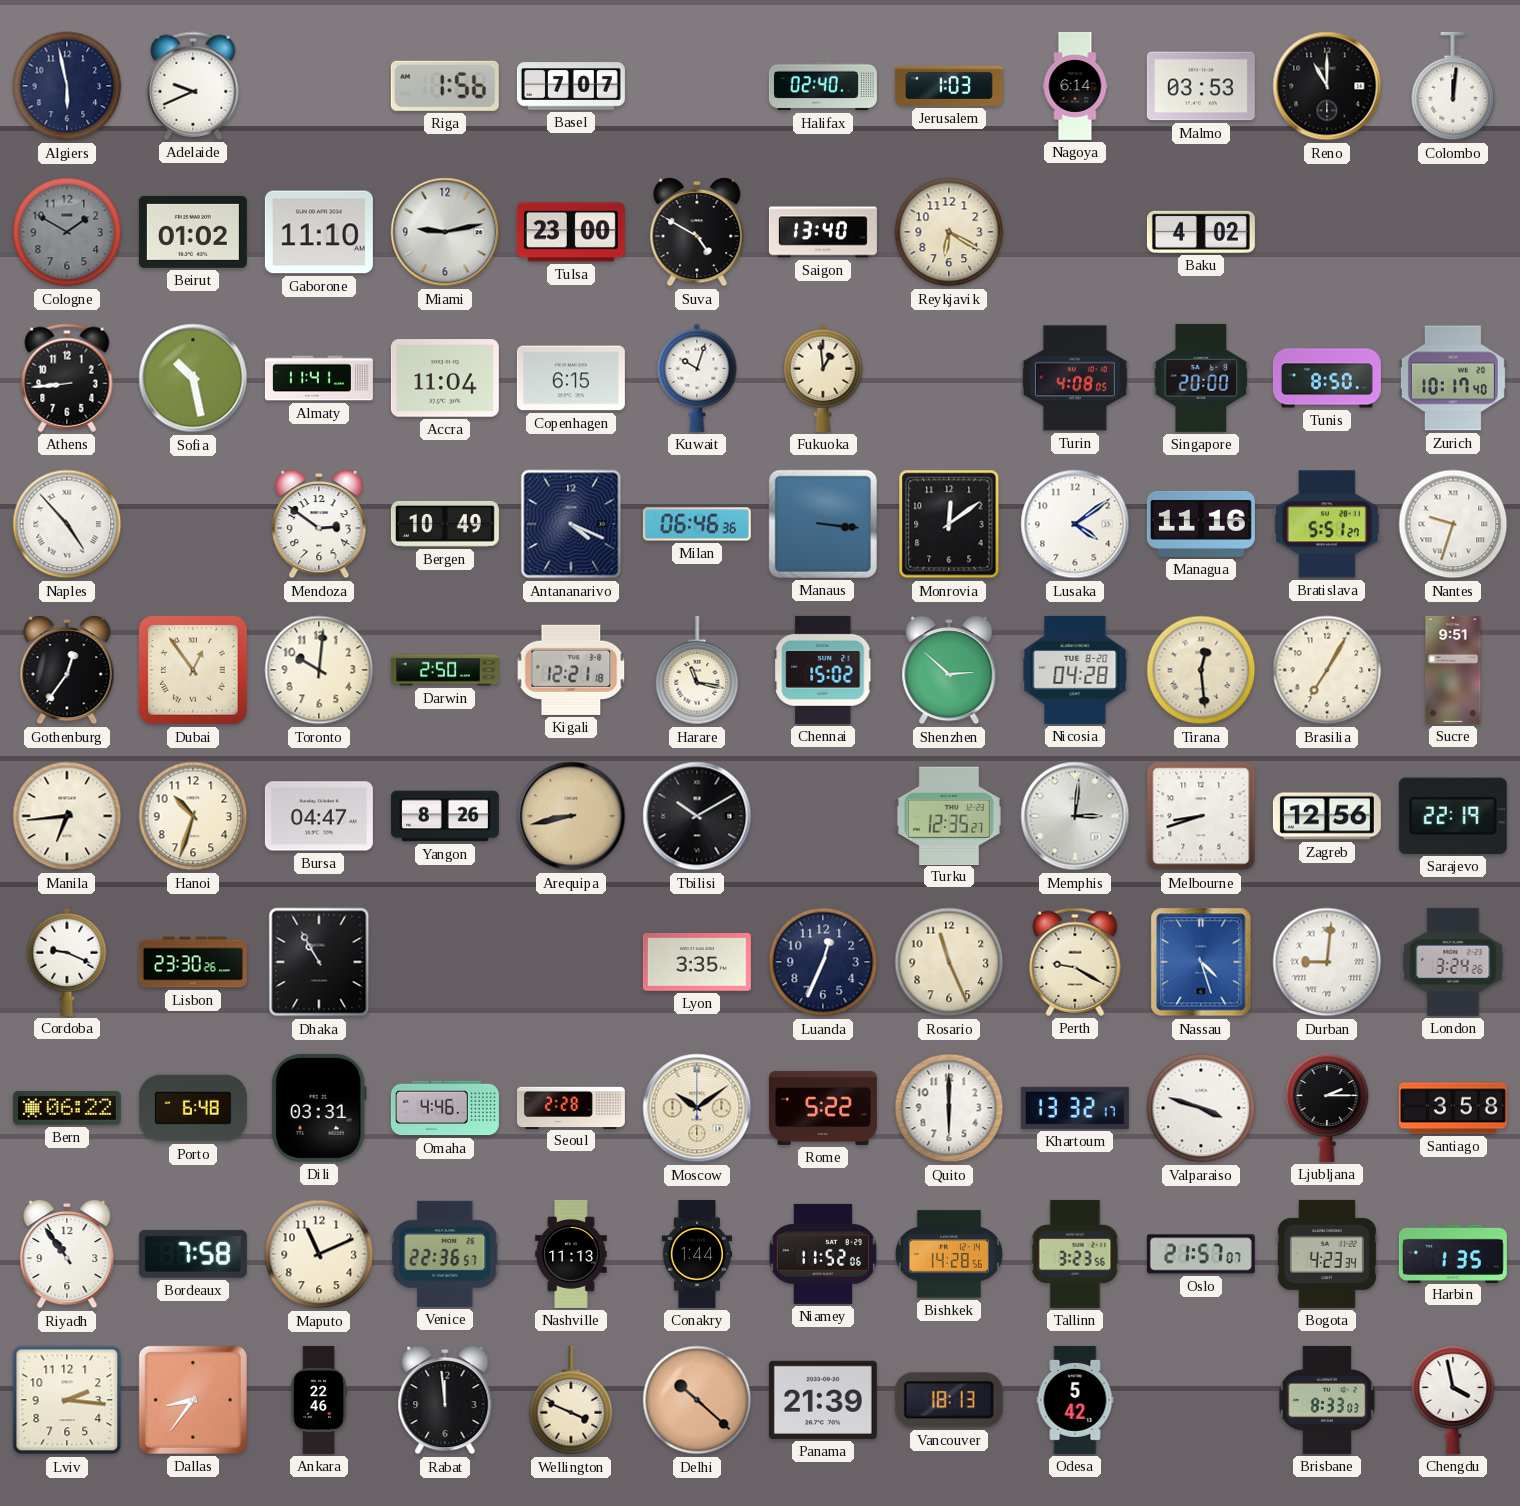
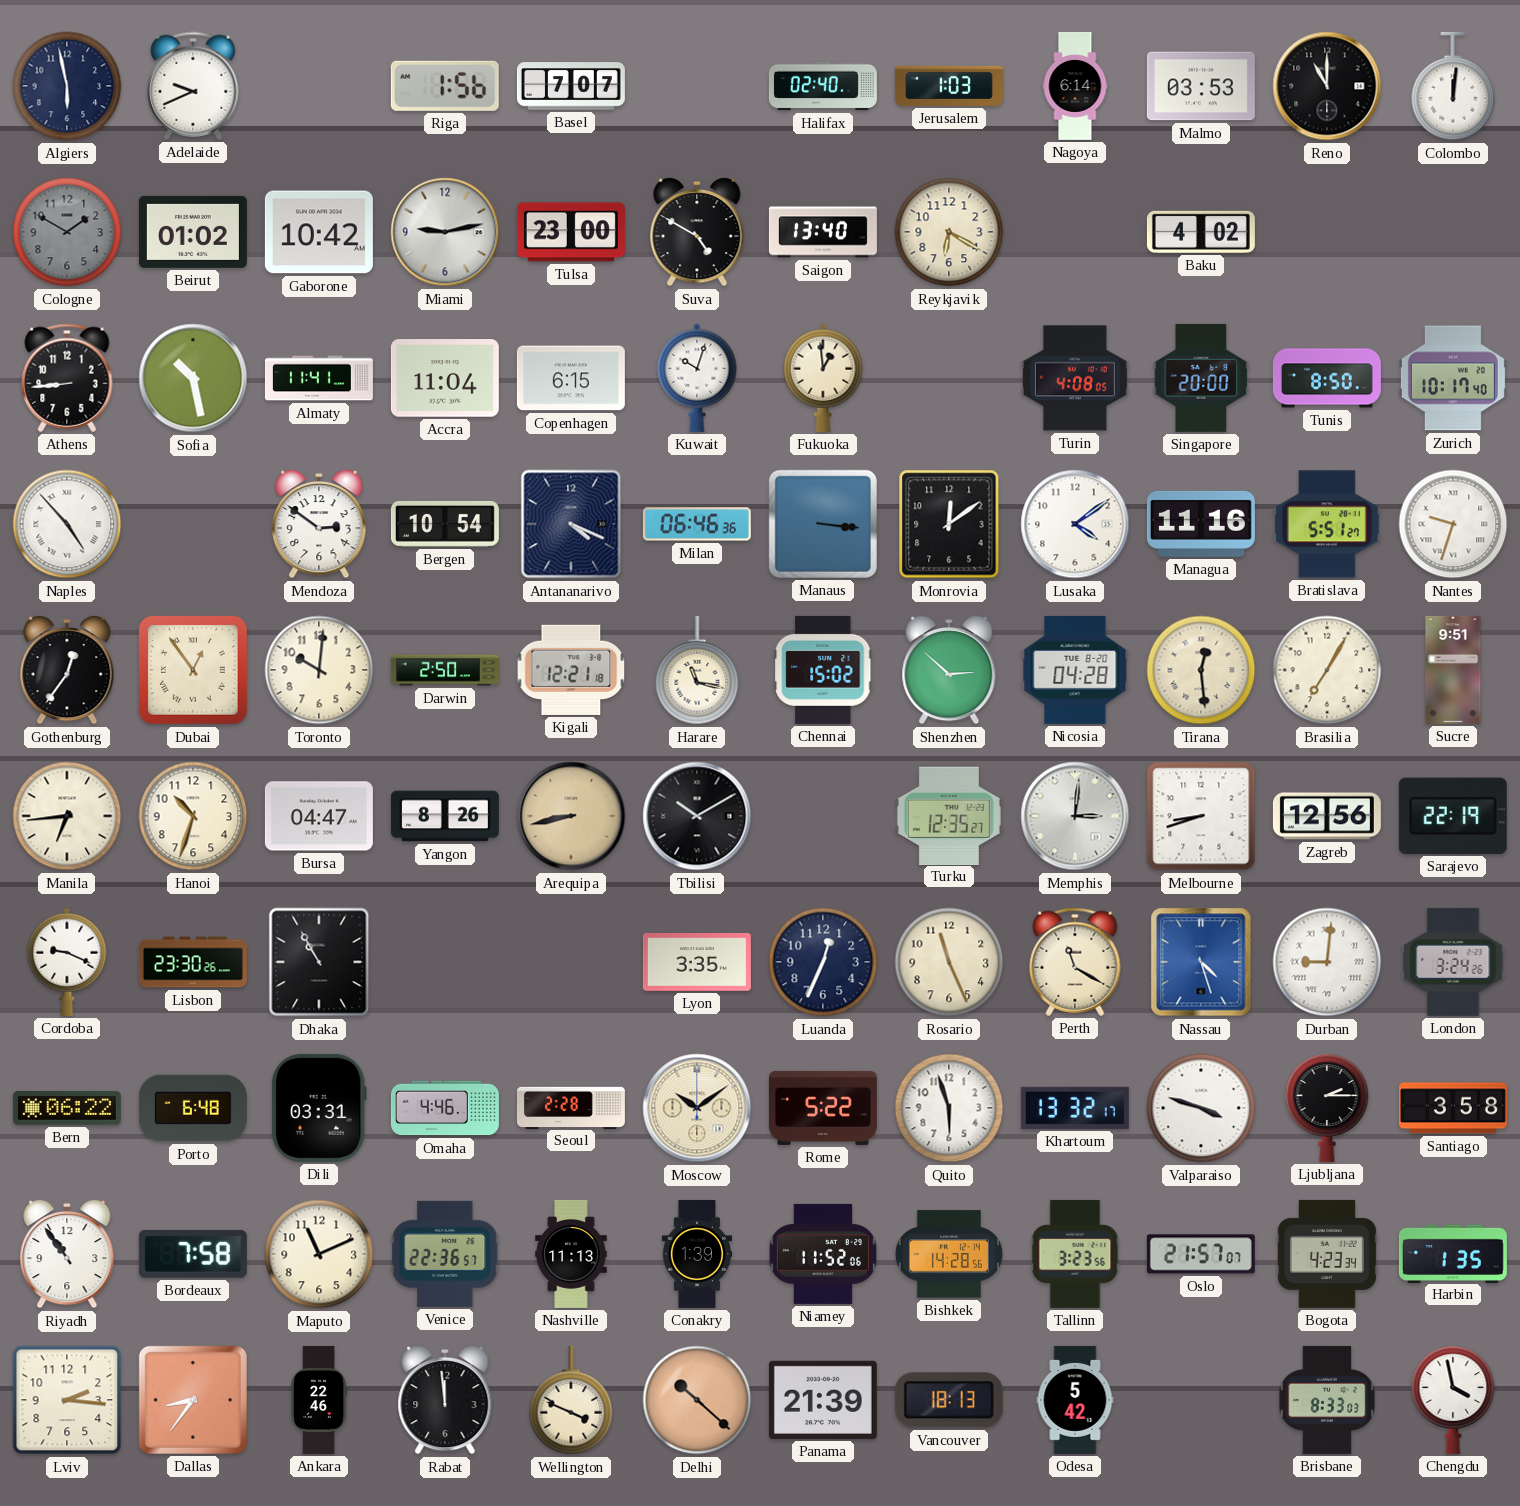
Gaborone: 11:10 -> 10:42
Bergen: 10:49 -> 10:54
Perth: 9:20 -> 11:20
Quito: 6:00 -> 5:57
Conakry: 1:44 -> 1:39
